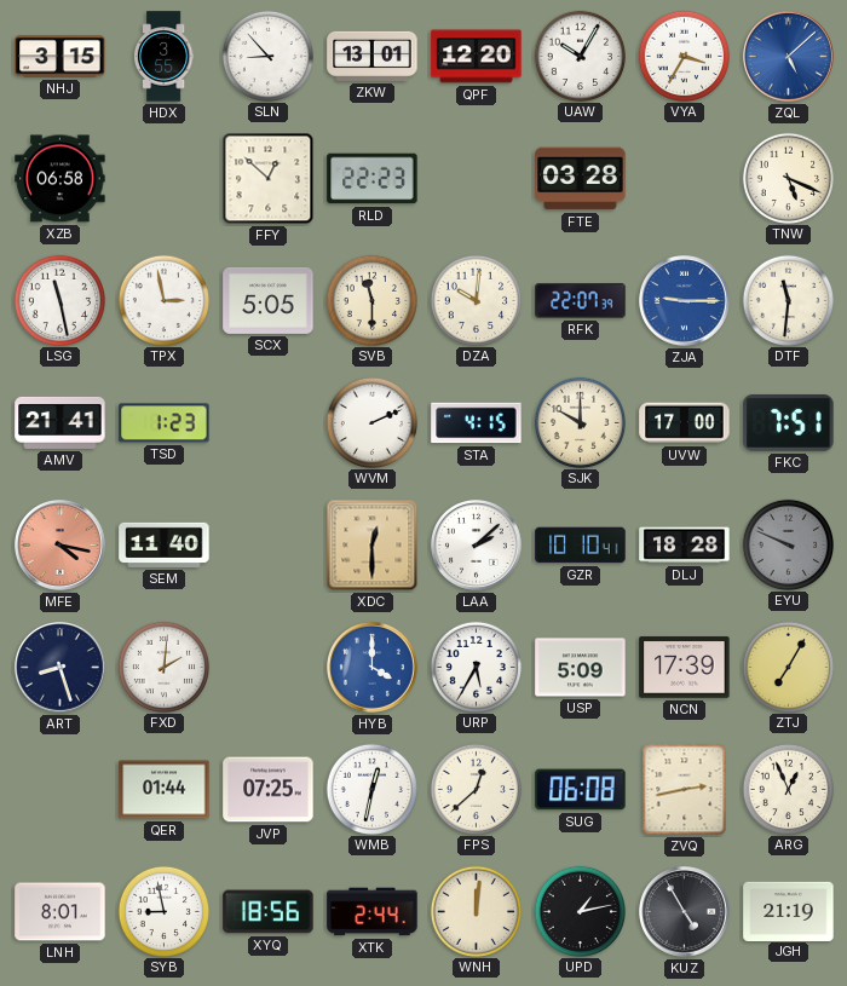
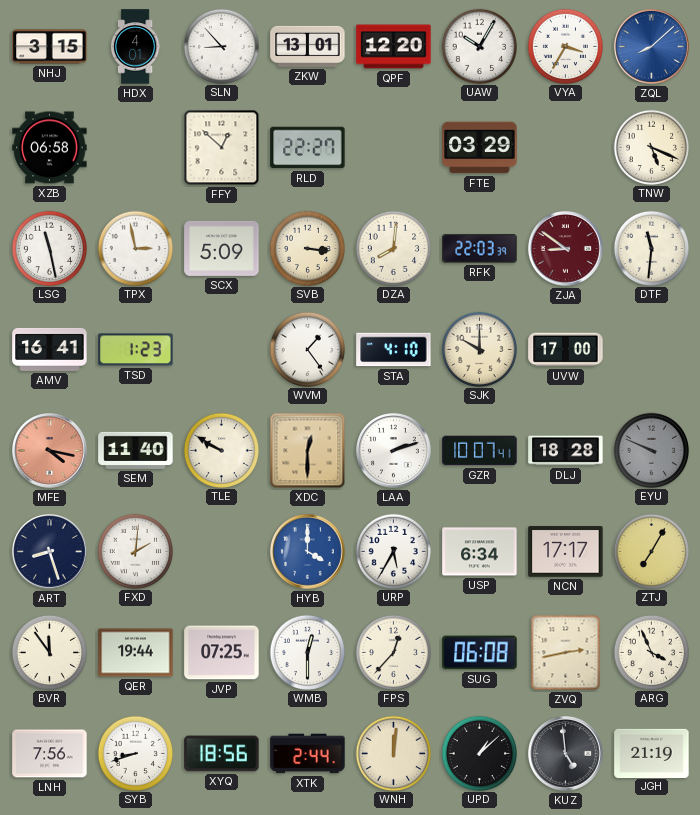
HDX: 3:55 -> 4:01
ZQL: 5:08 -> 8:08
RLD: 22:23 -> 22:27
FTE: 03:28 -> 03:29
SCX: 5:05 -> 5:09
SVB: 11:30 -> 3:16
DZA: 10:01 -> 8:01
RFK: 22:07 -> 22:03
ZJA: 9:15 -> 8:51
ZJA dial: blue -> burgundy
AMV: 21:41 -> 16:41
WVM: 2:11 -> 1:24
STA: 4:15 -> 4:10
FKC: 7:51 -> none
TLE: none -> 9:50
LAA: 2:08 -> 2:12
GZR: 10:10 -> 10:07
USP: 5:09 -> 6:34
NCN: 17:39 -> 17:17
BVR: none -> 11:54
QER: 01:44 -> 19:44
WMB: 12:32 -> 12:30
FPS: 12:38 -> 12:37
ARG: 12:56 -> 3:56
LNH: 8:01 -> 7:56
SYB: 8:58 -> 8:42
UPD: 1:13 -> 1:08
KUZ: 4:55 -> 4:59
